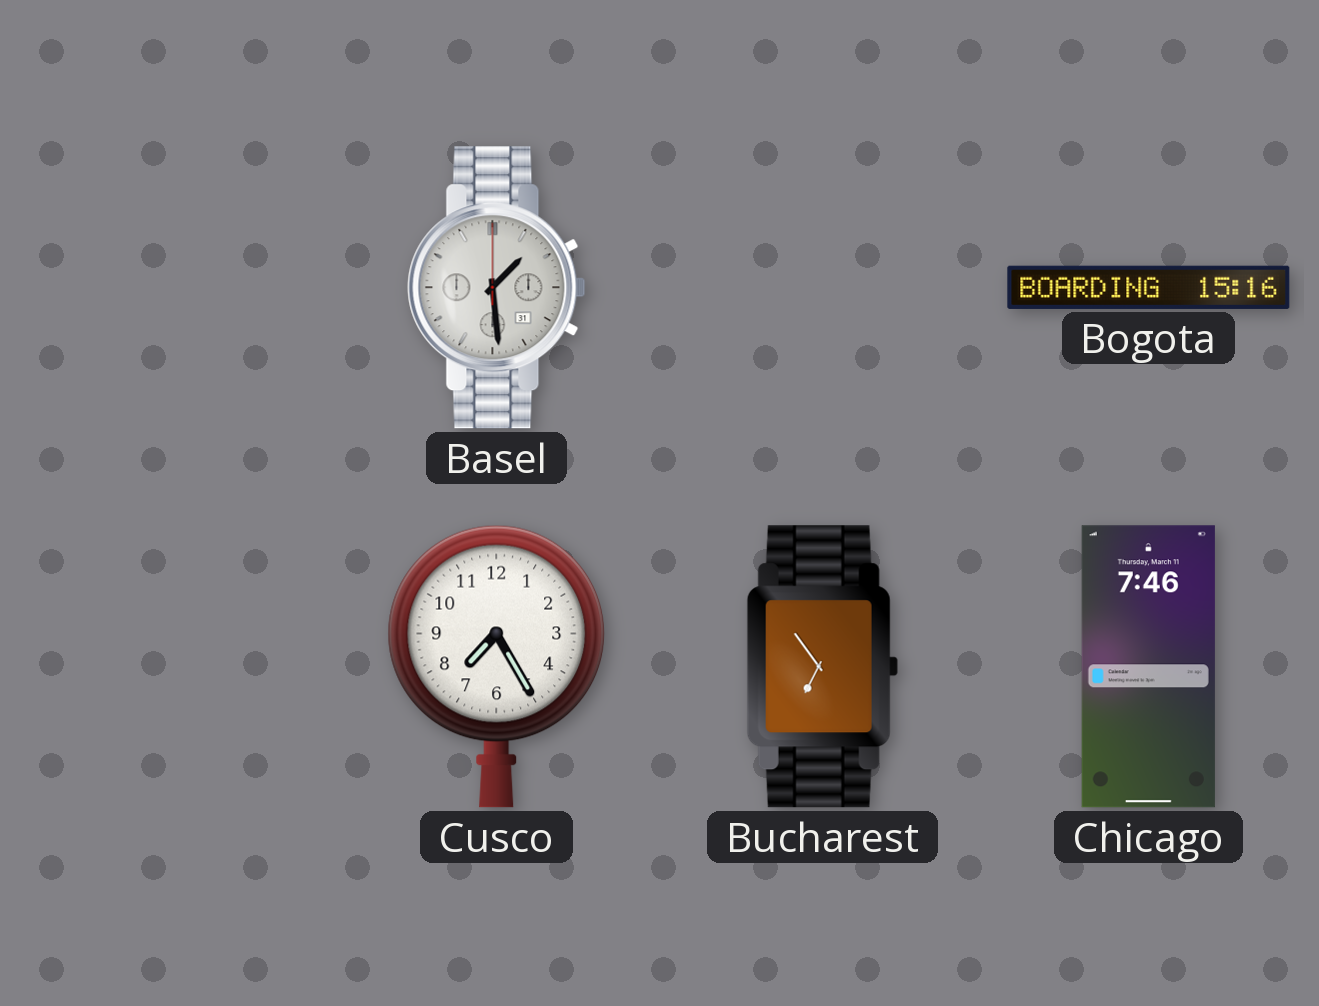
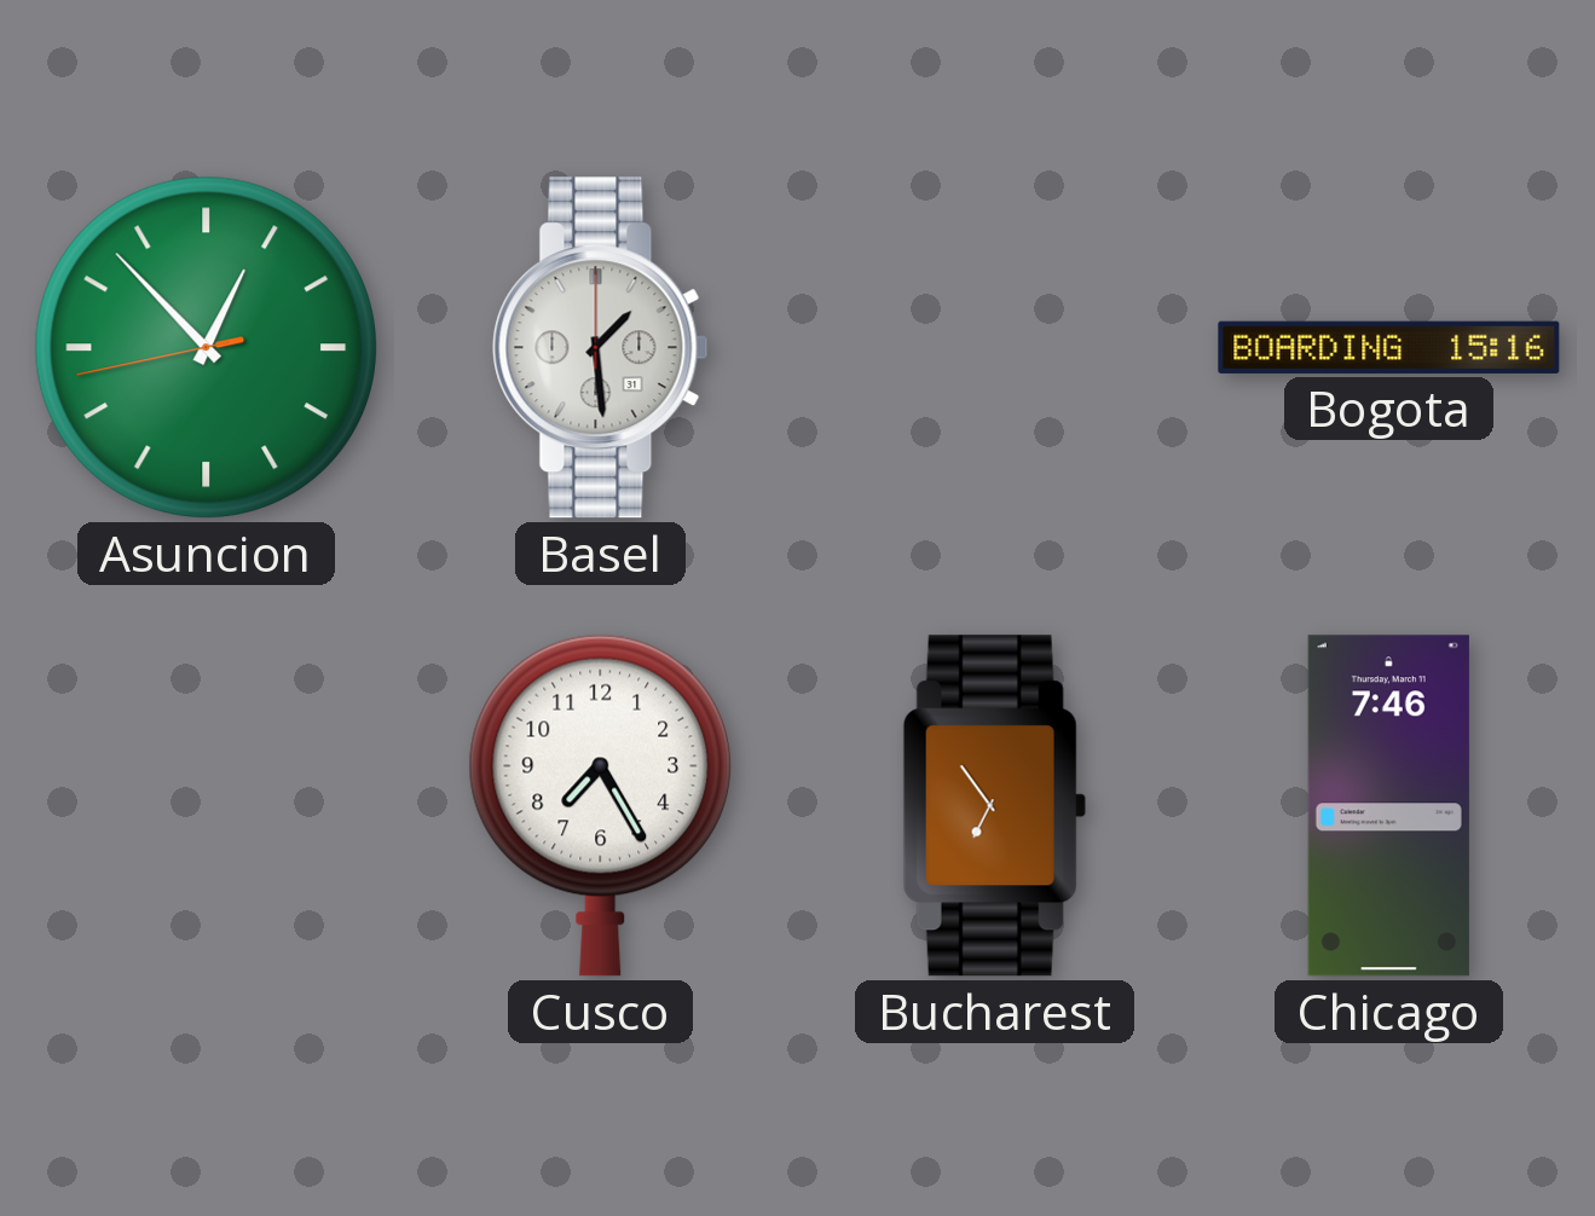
Asuncion: none -> 12:52
